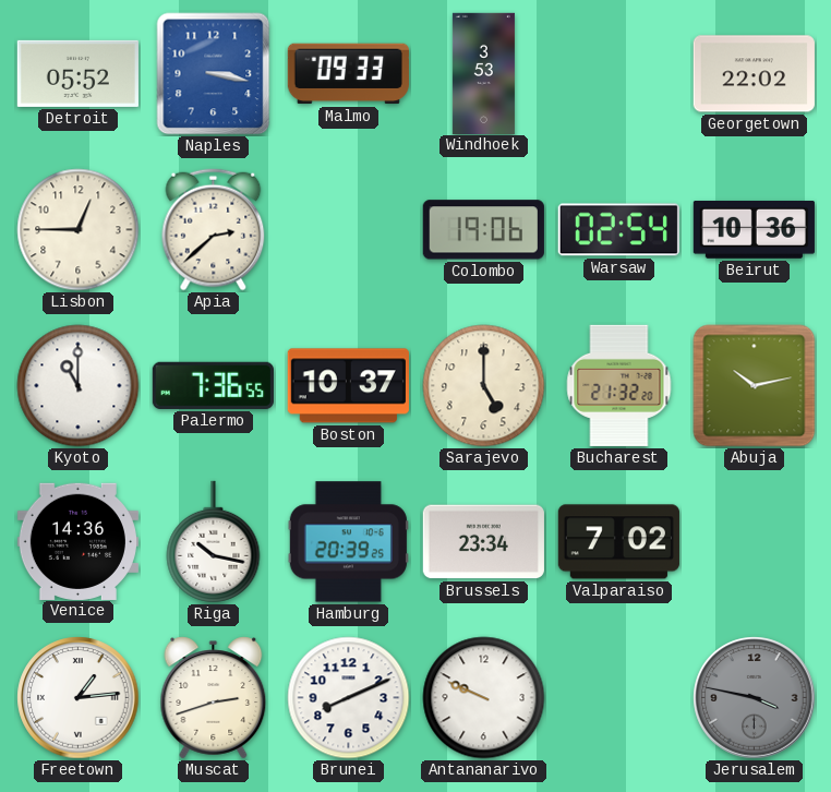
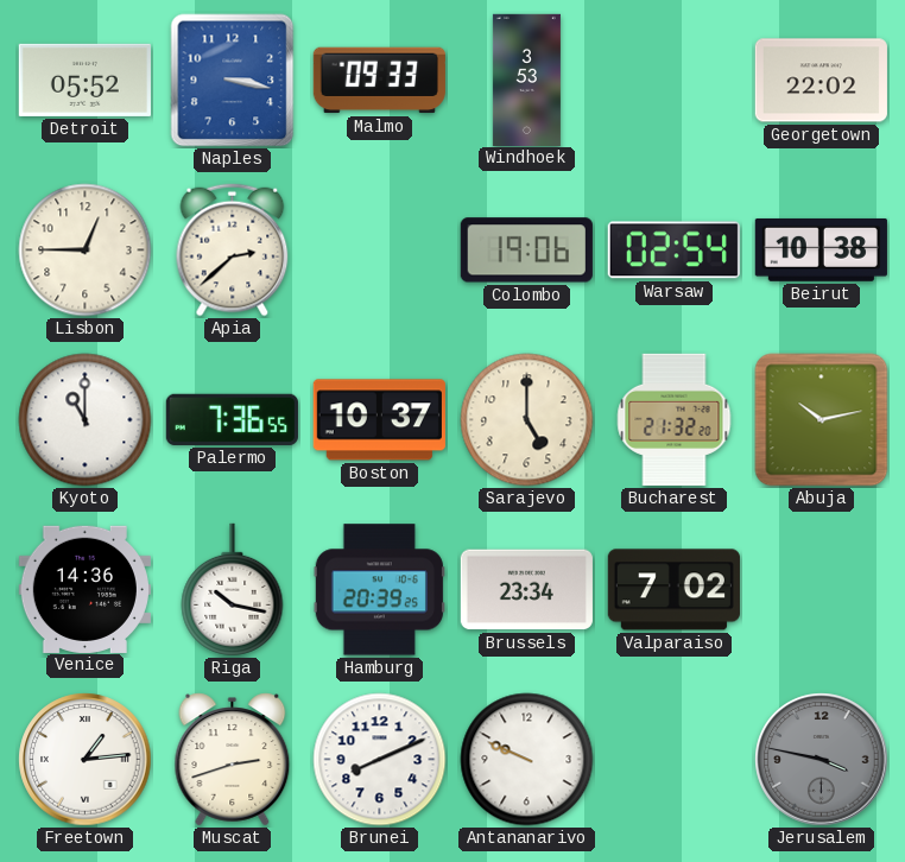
Beirut: 10:36 -> 10:38
